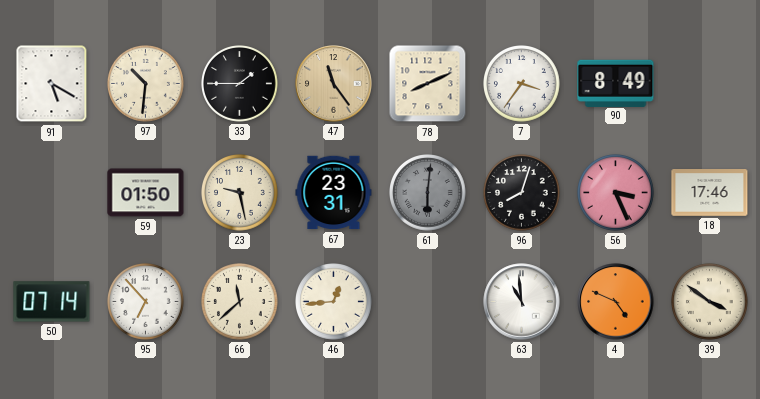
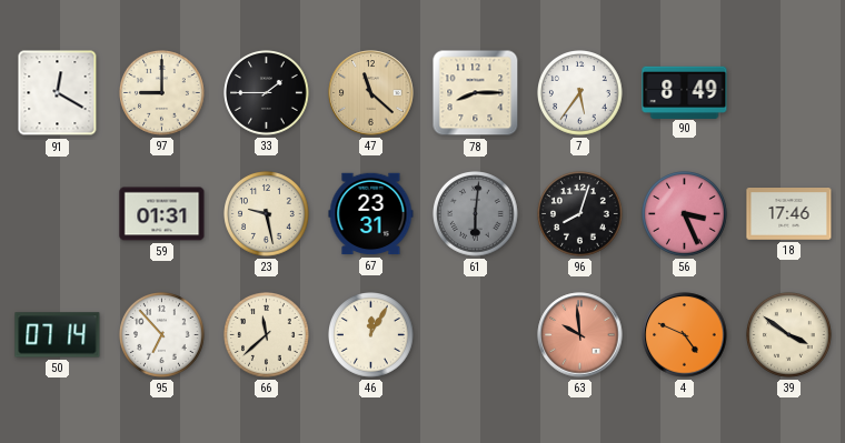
91: 5:20 -> 12:20
97: 10:31 -> 9:00
47: 11:24 -> 11:22
78: 8:11 -> 8:15
7: 3:36 -> 5:36
59: 01:50 -> 01:31
46: 12:44 -> 12:05
63: 10:59 -> 9:59
63 dial: white -> salmon
